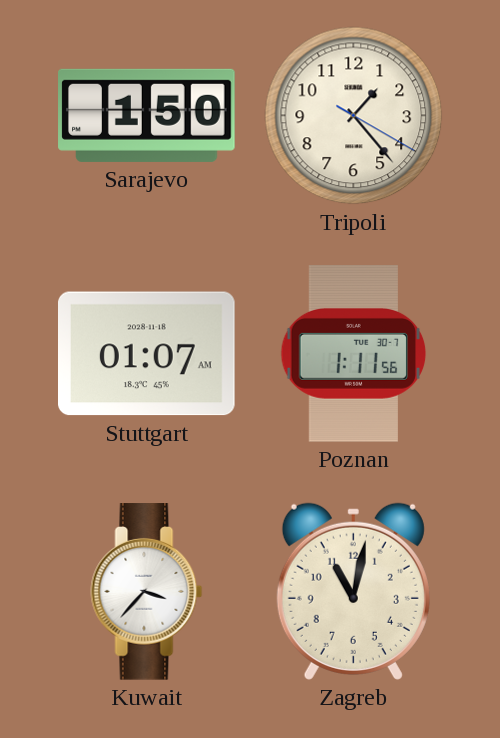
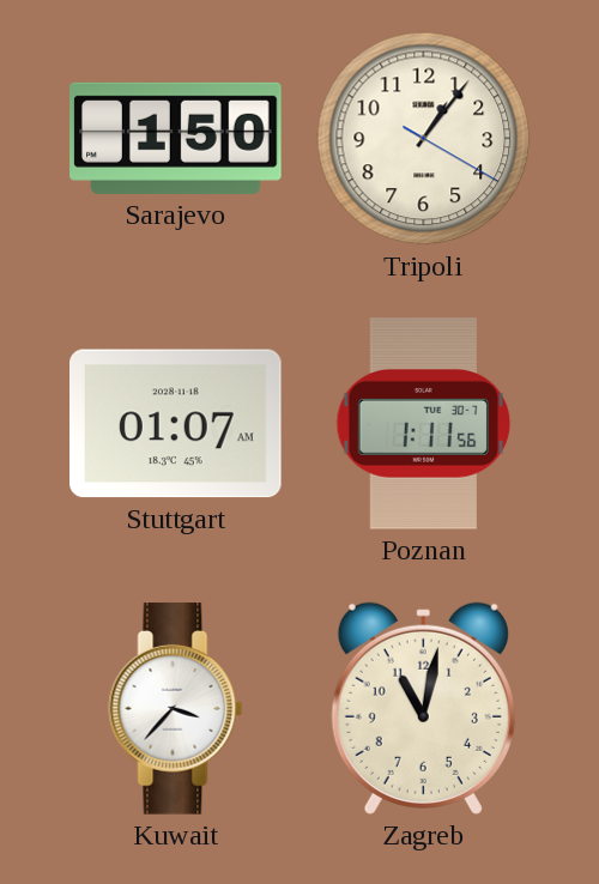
Tripoli: 1:23 -> 1:06
